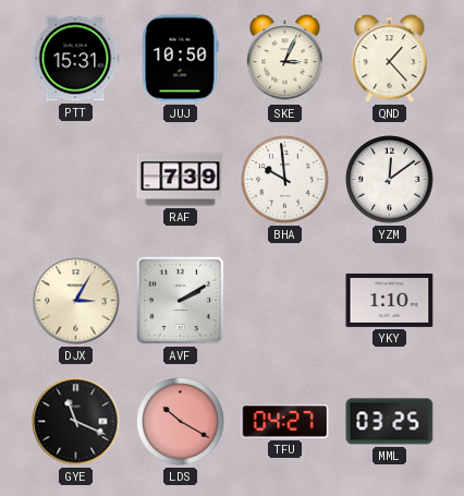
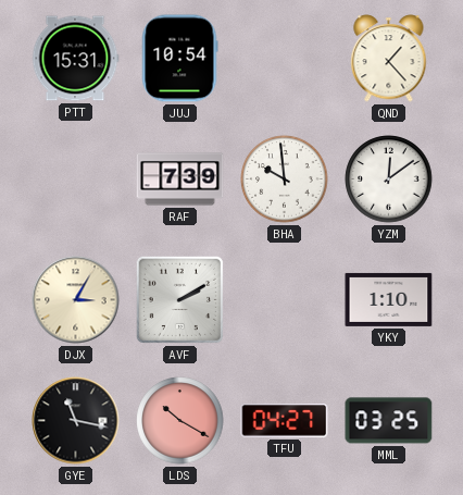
JUJ: 10:50 -> 10:54
SKE: 3:04 -> none
GYE: 11:19 -> 11:17
